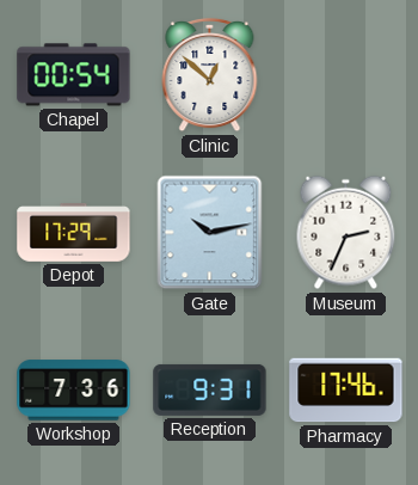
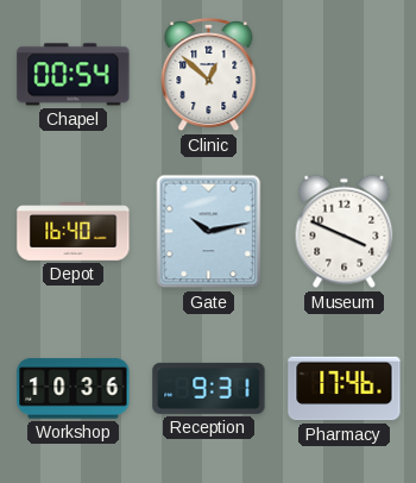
Depot: 17:29 -> 16:40
Museum: 2:34 -> 3:49
Workshop: 7:36 -> 10:36
